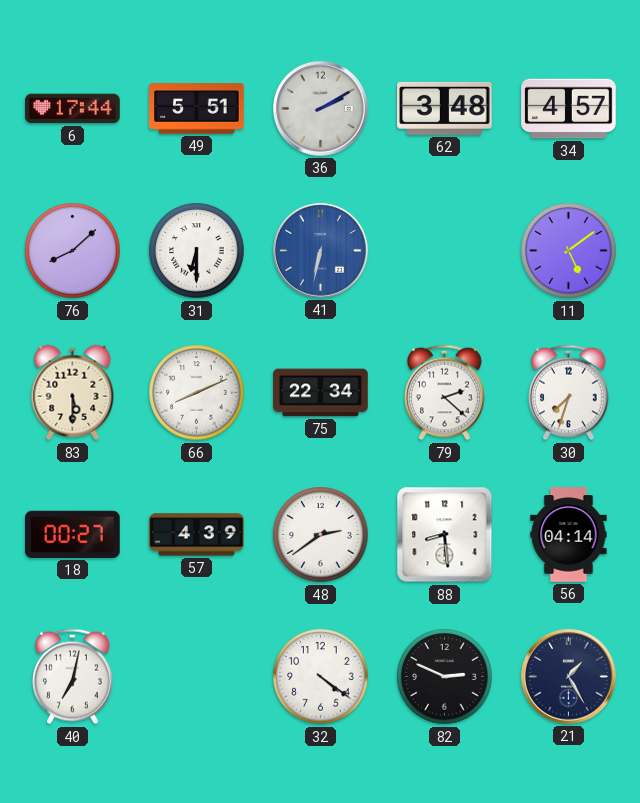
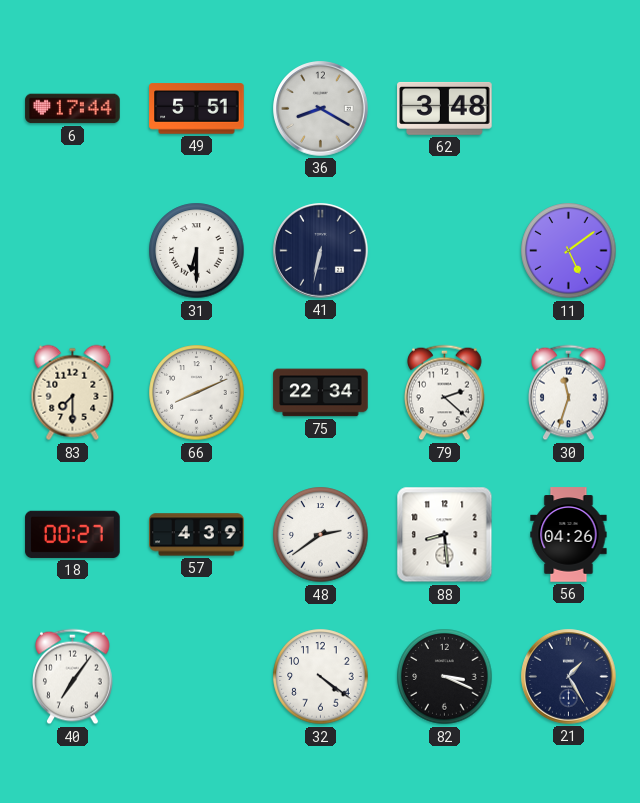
36: 2:10 -> 8:20
34: 4:57 -> none
76: 8:08 -> none
41 dial: blue -> navy
83: 5:30 -> 7:30
30: 7:33 -> 11:33
56: 04:14 -> 04:26
40: 7:02 -> 7:06
82: 2:49 -> 3:19
